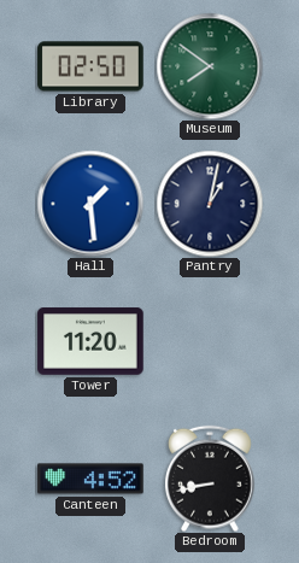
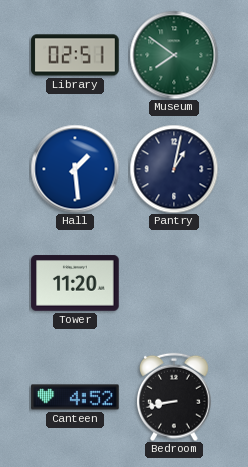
Library: 02:50 -> 02:51
